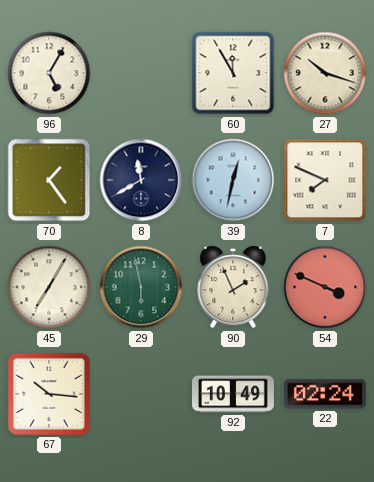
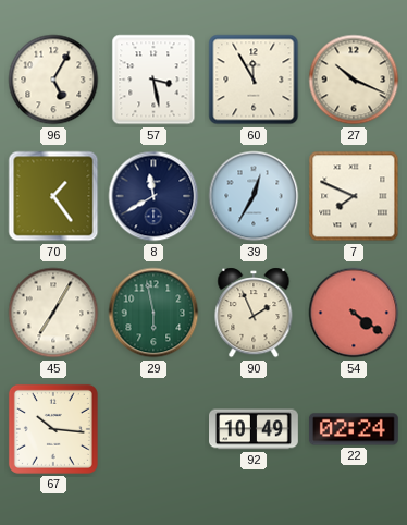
57: none -> 3:28
27: 10:18 -> 10:19
39: 12:32 -> 12:35
54: 3:49 -> 4:21
